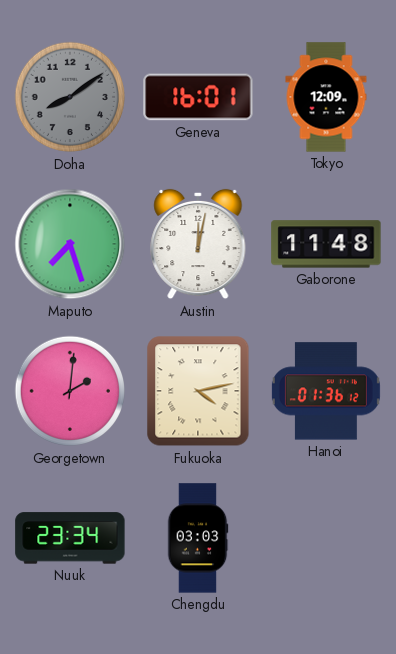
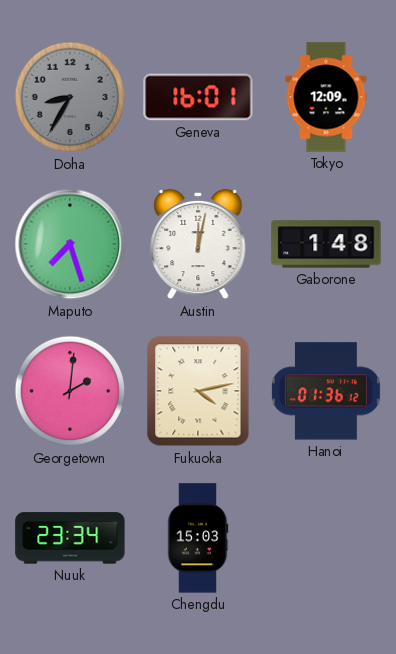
Doha: 8:09 -> 8:35
Gaborone: 11:48 -> 1:48
Chengdu: 03:03 -> 15:03
